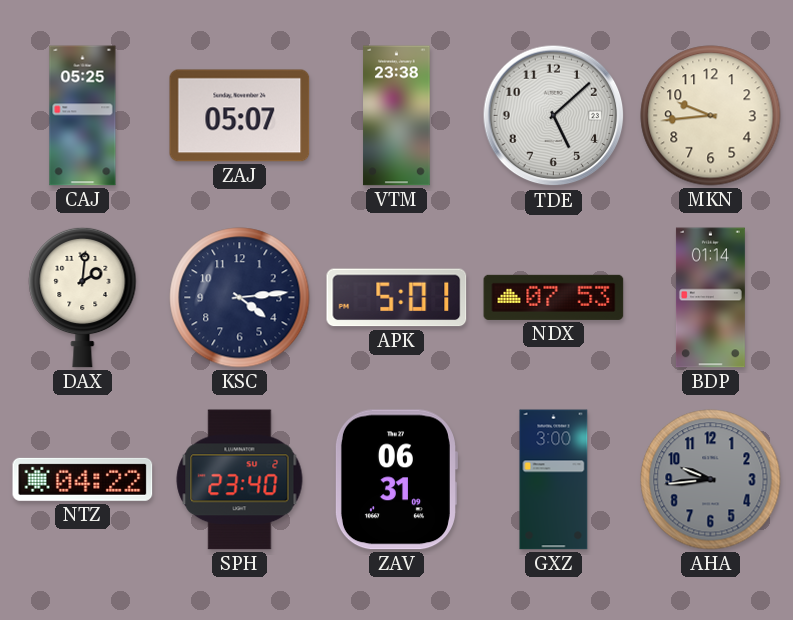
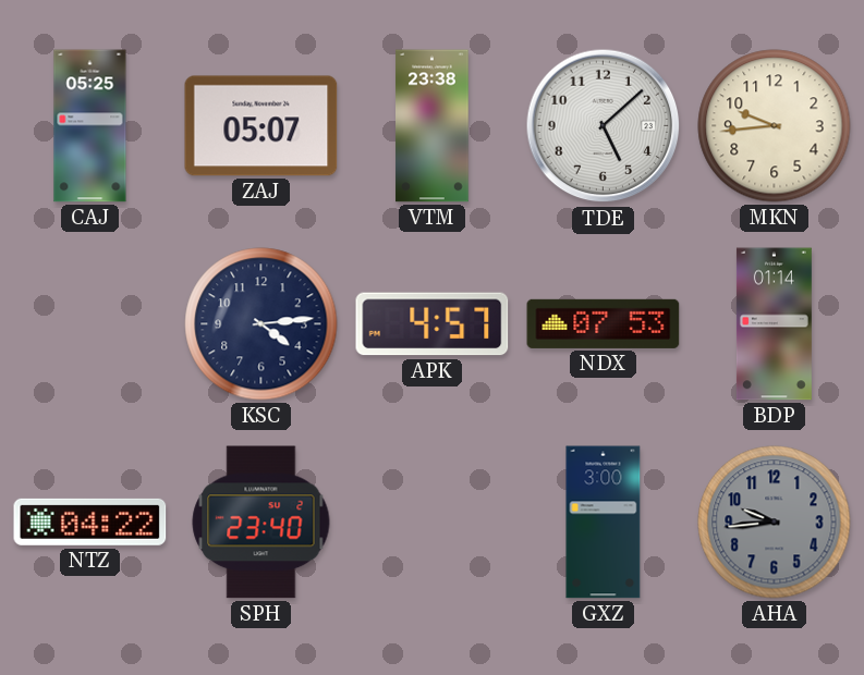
DAX: 2:01 -> none
APK: 5:01 -> 4:57
ZAV: 06:31 -> none
